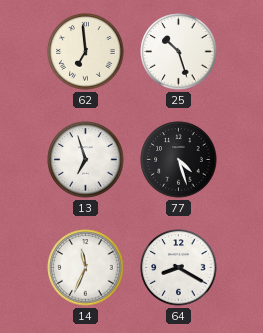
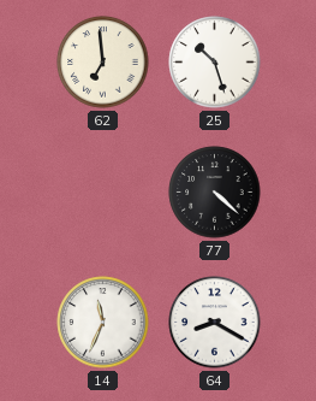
13: 6:57 -> none
77: 4:27 -> 4:22
